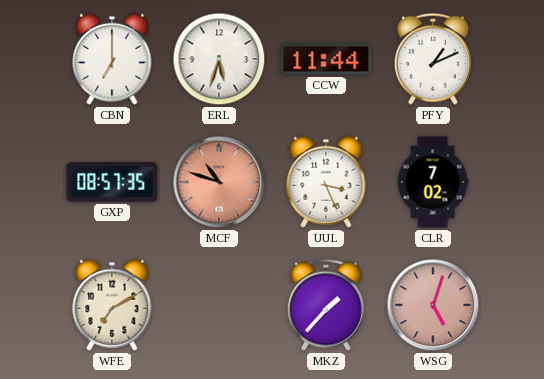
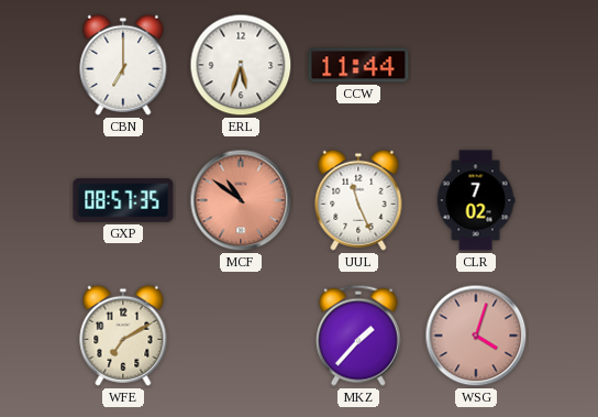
PFY: 1:11 -> none
MCF: 10:48 -> 10:51
UUL: 3:26 -> 11:26
WSG: 5:03 -> 4:03
